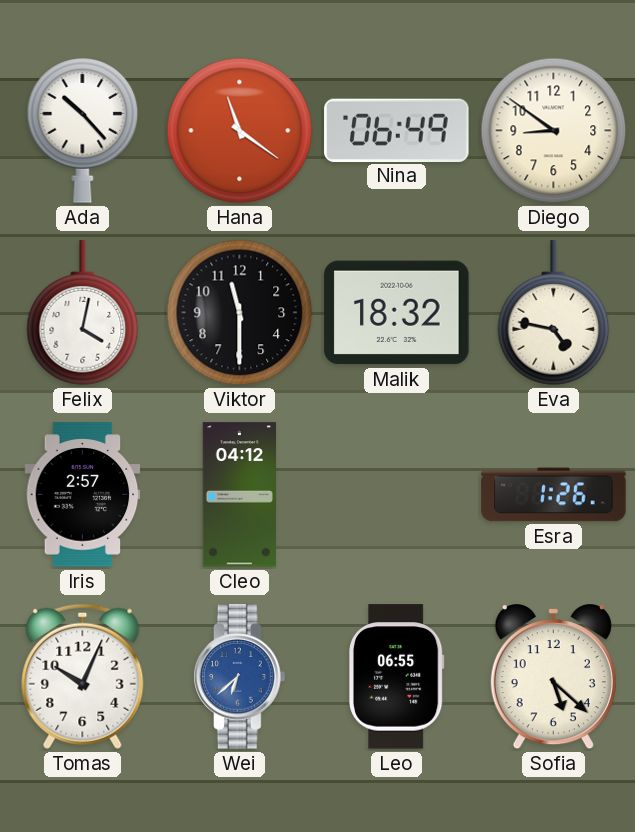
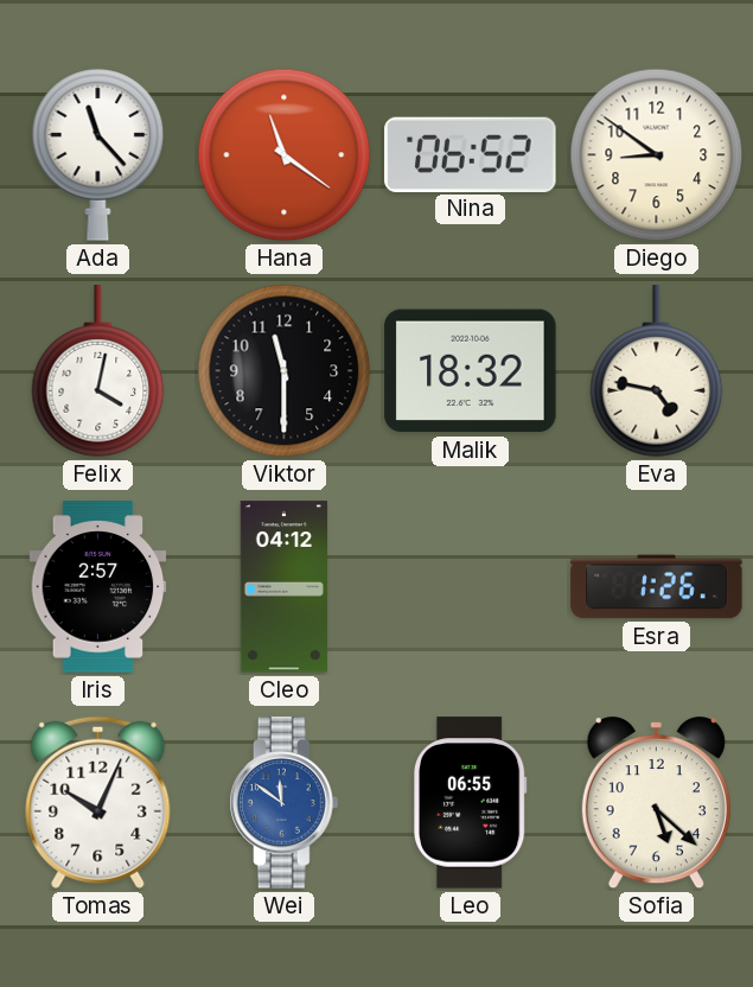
Ada: 10:23 -> 11:23
Nina: 06:49 -> 06:52
Wei: 6:38 -> 11:51
